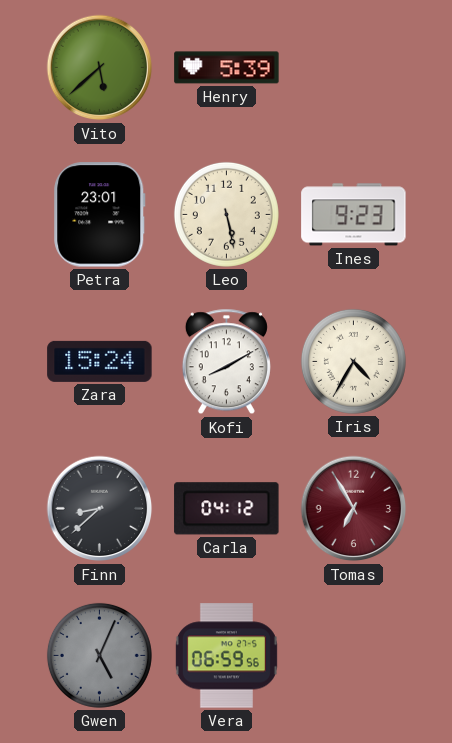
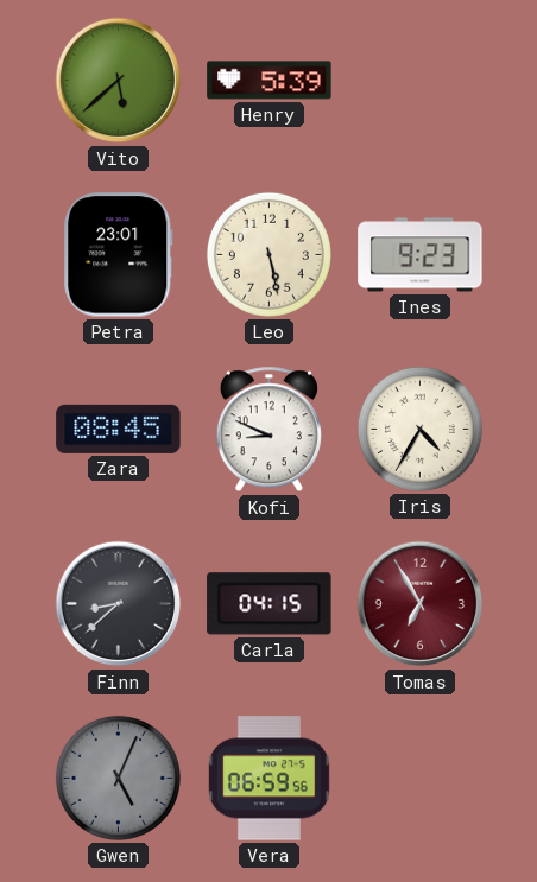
Zara: 15:24 -> 08:45
Kofi: 8:10 -> 8:49
Carla: 04:12 -> 04:15
